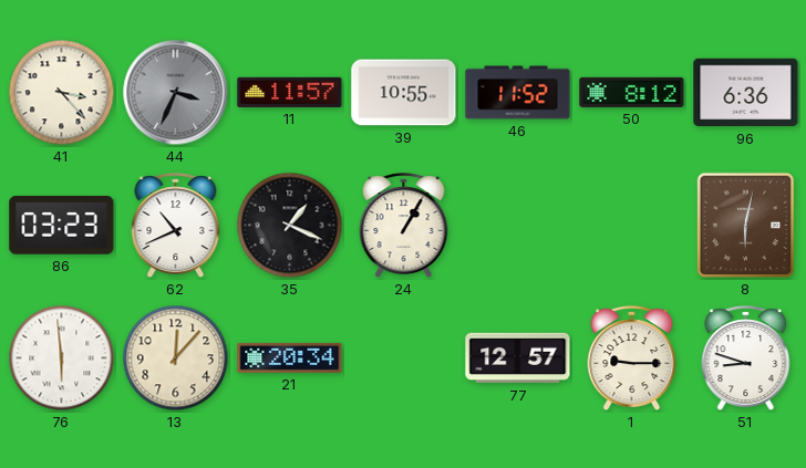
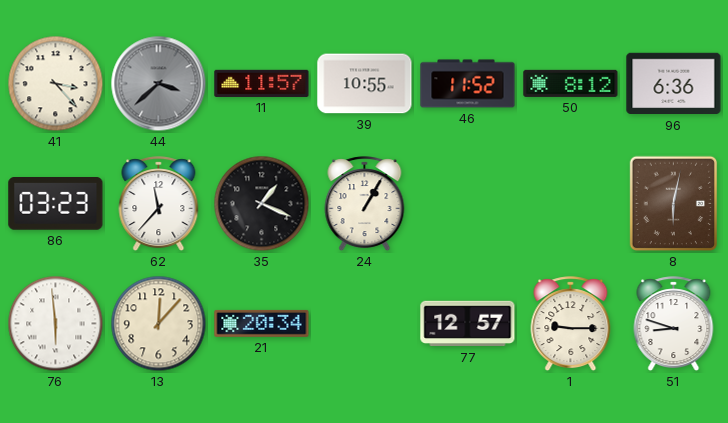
44: 3:34 -> 3:38
62: 10:41 -> 11:37
